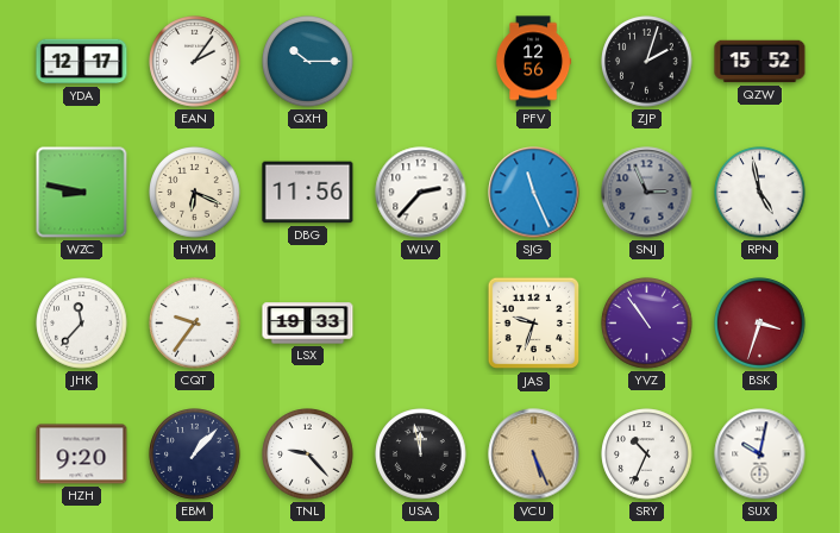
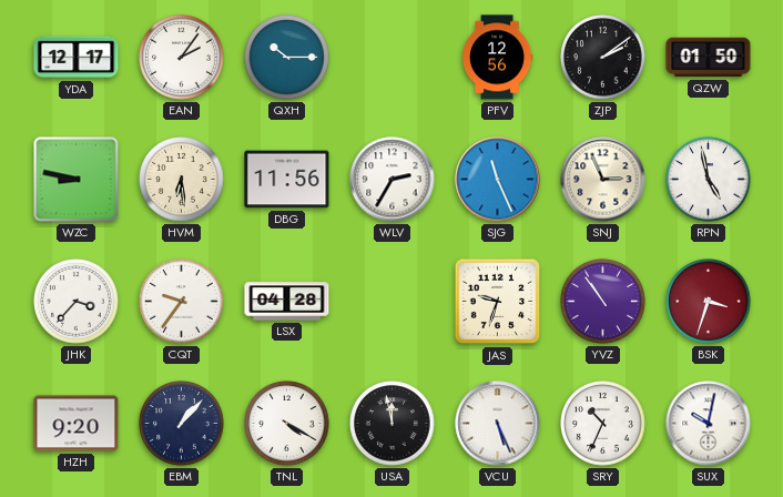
ZJP: 2:03 -> 2:09
QZW: 15:52 -> 01:50
HVM: 6:19 -> 6:29
WLV: 2:37 -> 2:35
SNJ dial: grey -> cream
JHK: 11:37 -> 3:37
LSX: 19:33 -> 04:28
TNL: 9:23 -> 4:20
VCU dial: champagne -> white
